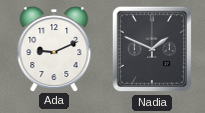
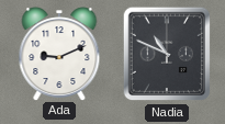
Nadia: 1:49 -> 10:49
